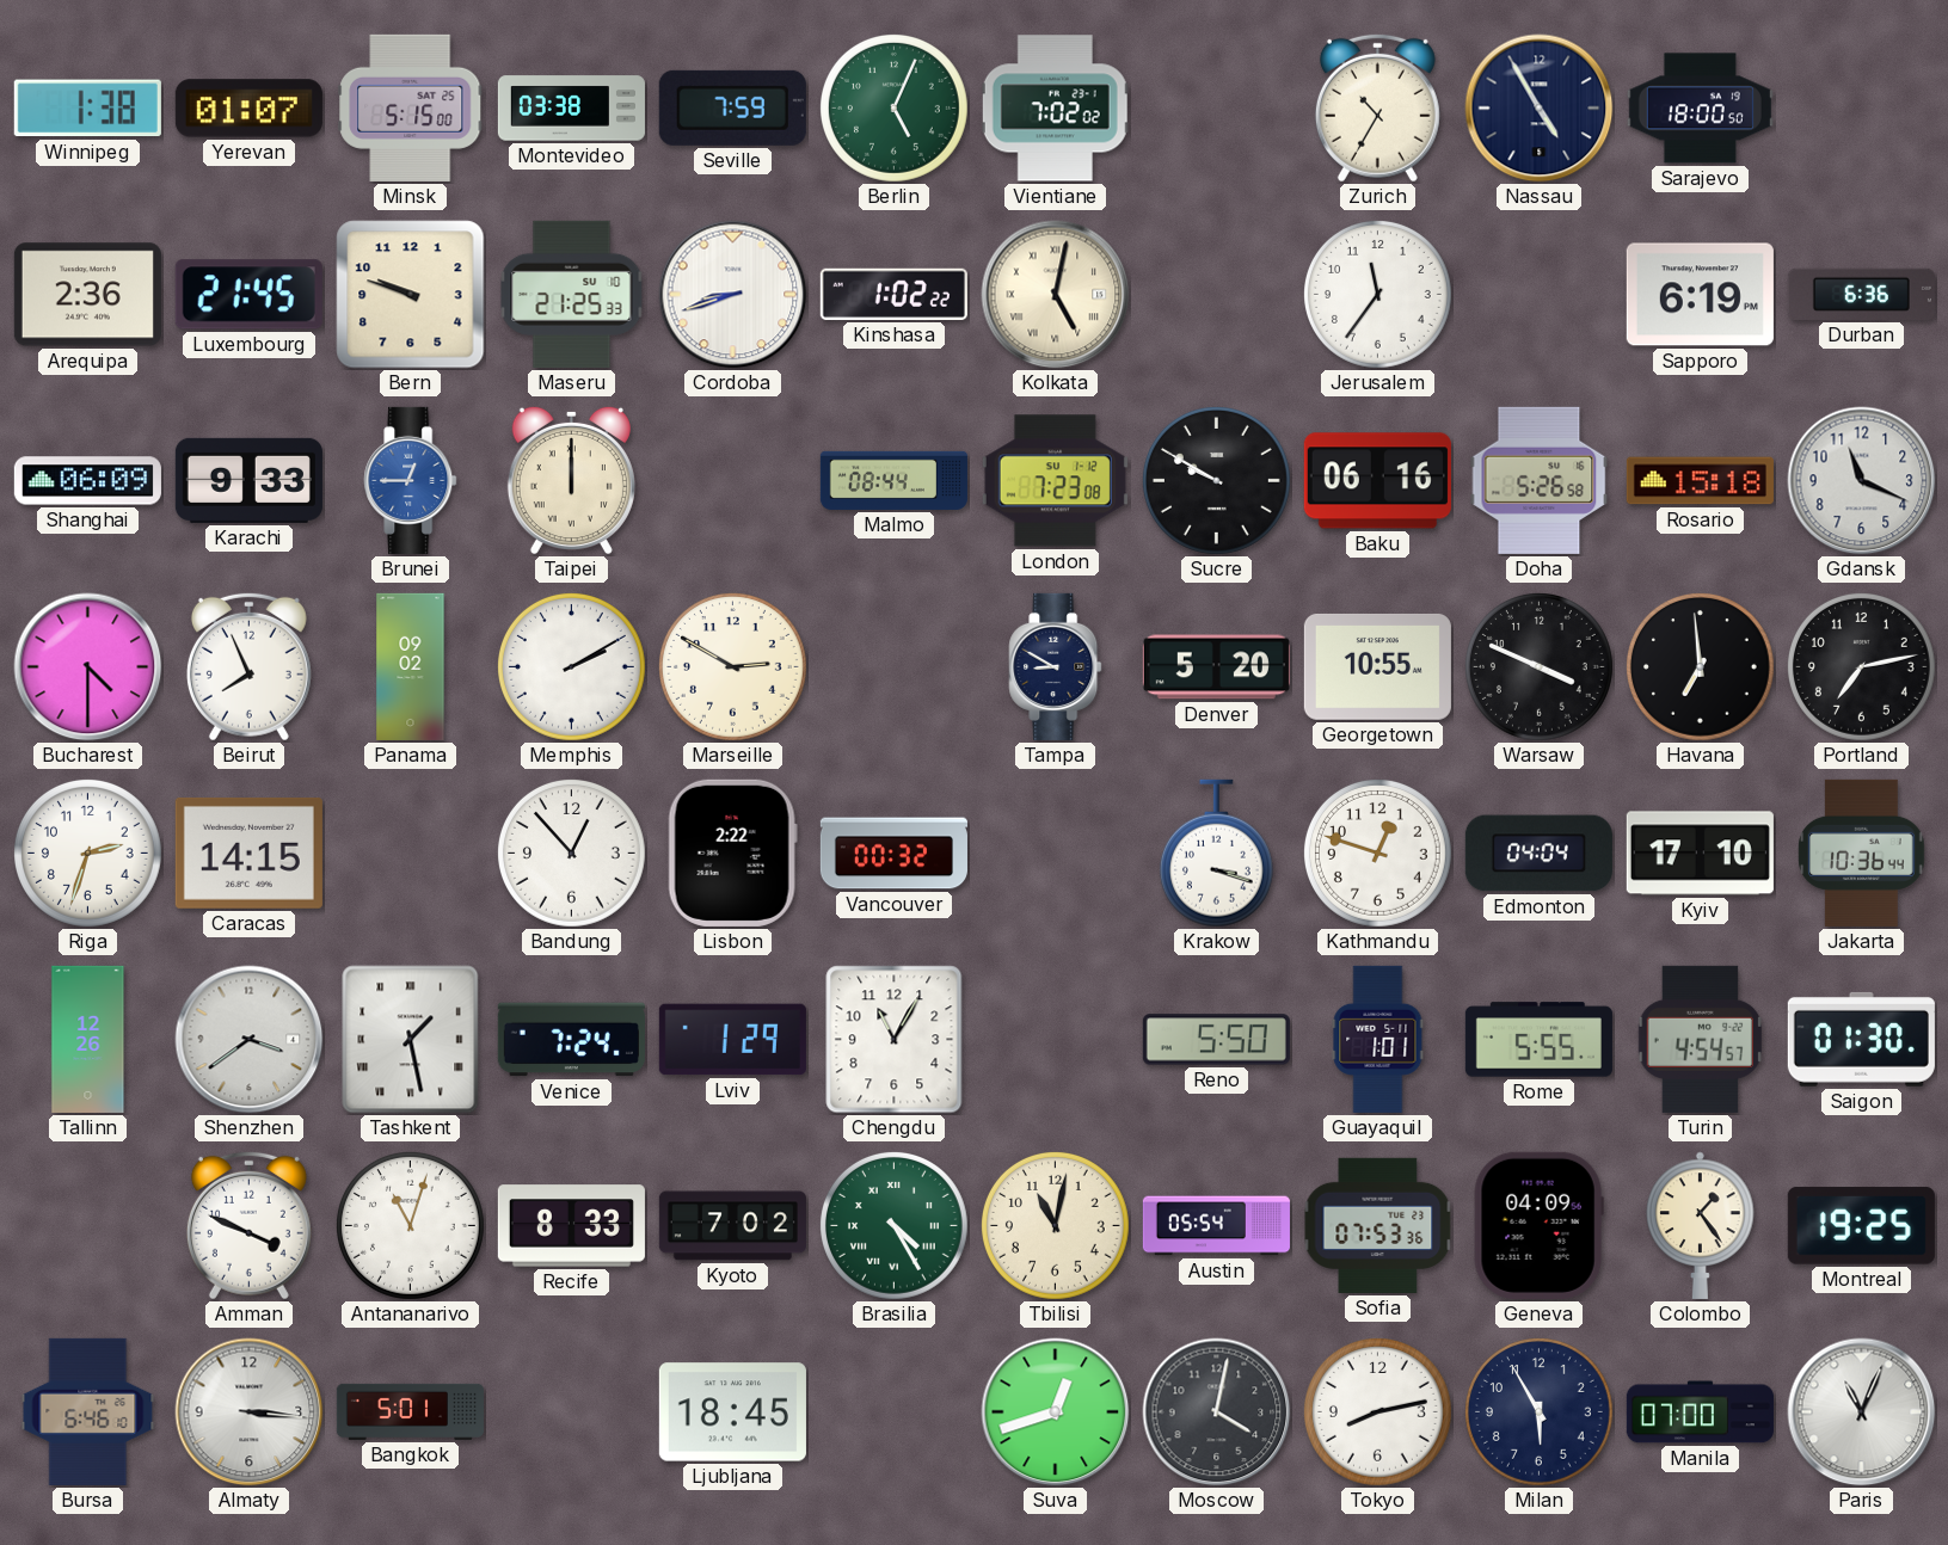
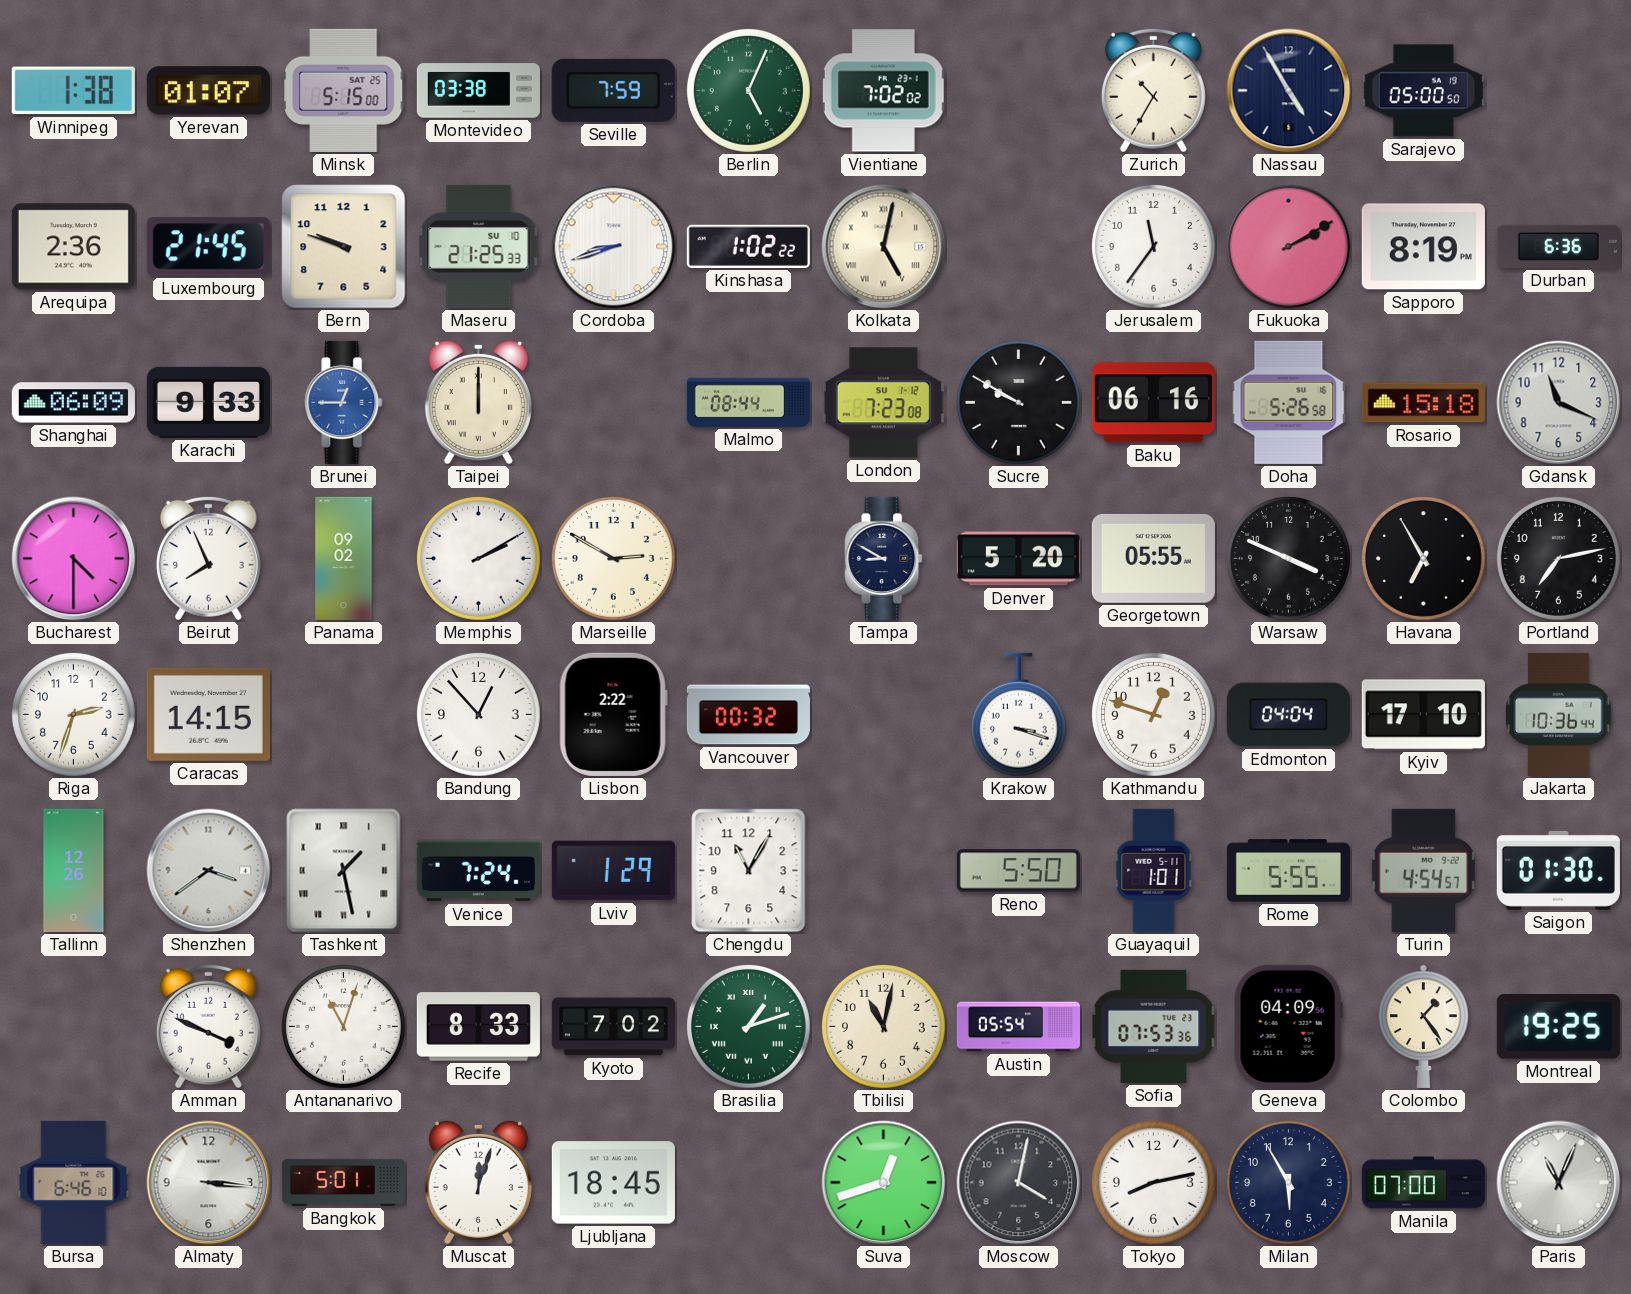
Sarajevo: 18:00 -> 05:00
Fukuoka: none -> 2:10
Sapporo: 6:19 -> 8:19
Georgetown: 10:55 -> 05:55
Havana: 6:59 -> 6:55
Brasilia: 4:25 -> 1:12
Muscat: none -> 12:03
